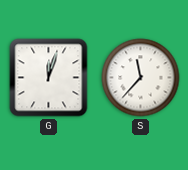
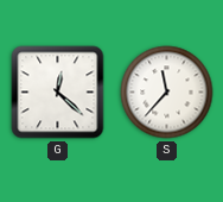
G: 12:03 -> 12:22
